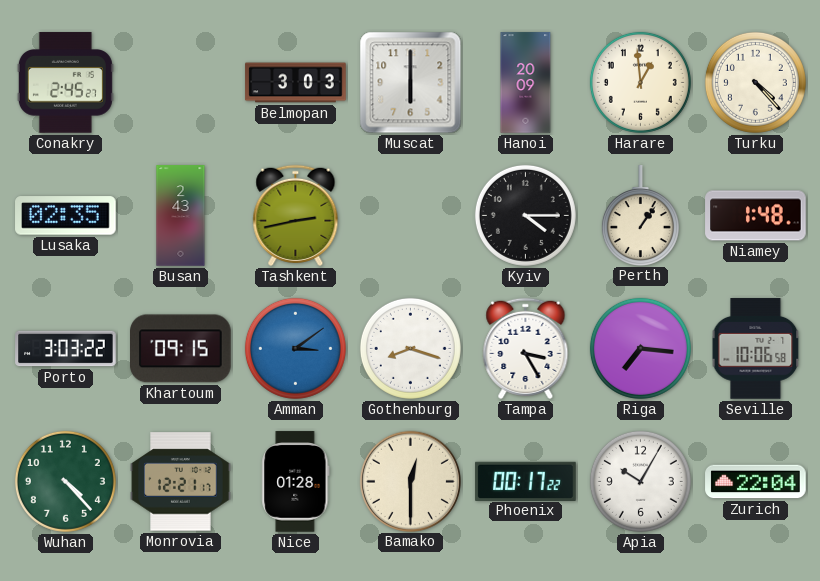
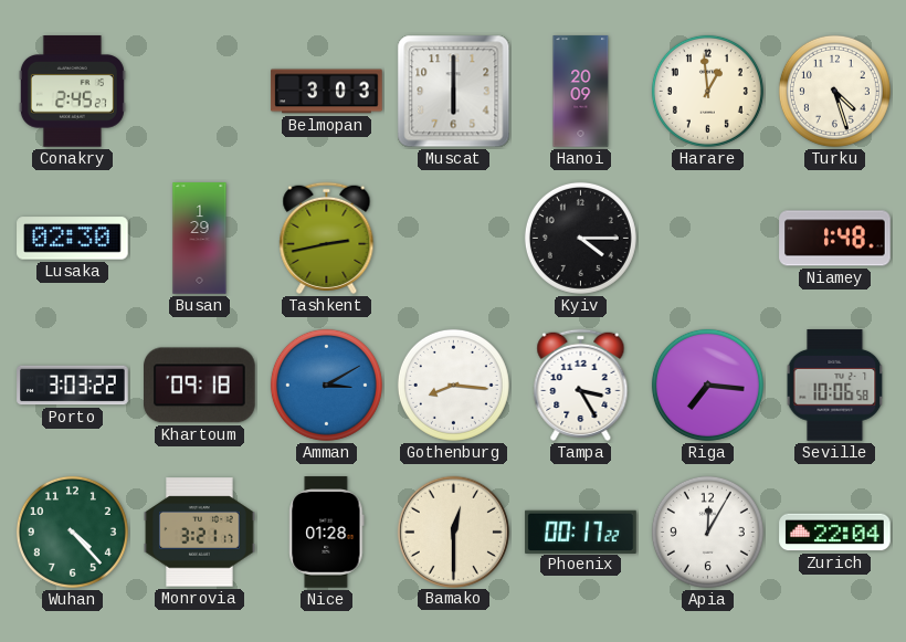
Turku: 4:23 -> 4:27
Lusaka: 02:35 -> 02:30
Busan: 2:43 -> 1:29
Perth: 1:06 -> none
Khartoum: 09:15 -> 09:18
Amman: 3:09 -> 3:10
Gothenburg: 8:18 -> 8:16
Monrovia: 12:21 -> 3:21
Apia: 10:05 -> 12:05
